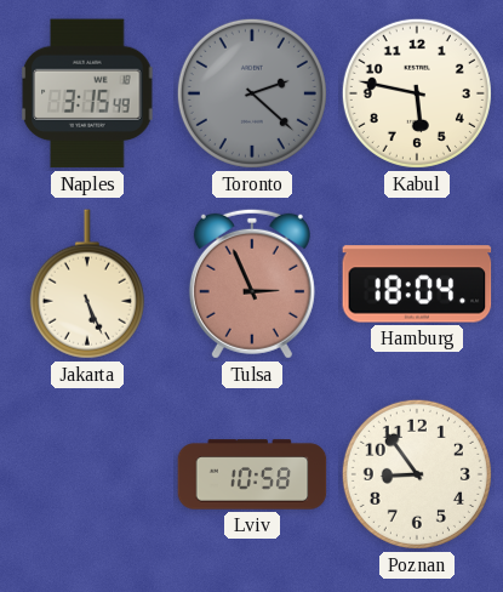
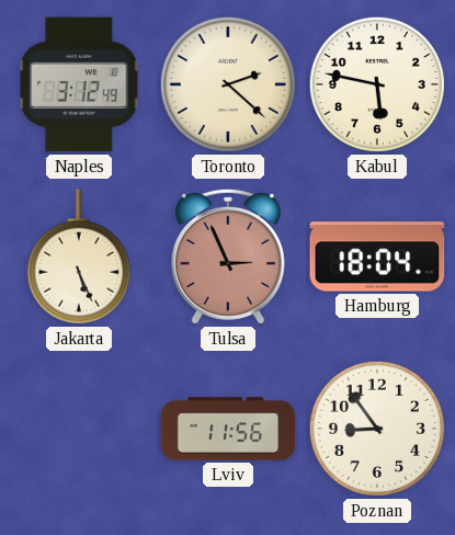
Naples: 3:15 -> 3:12
Toronto dial: grey -> cream
Lviv: 10:58 -> 11:56
